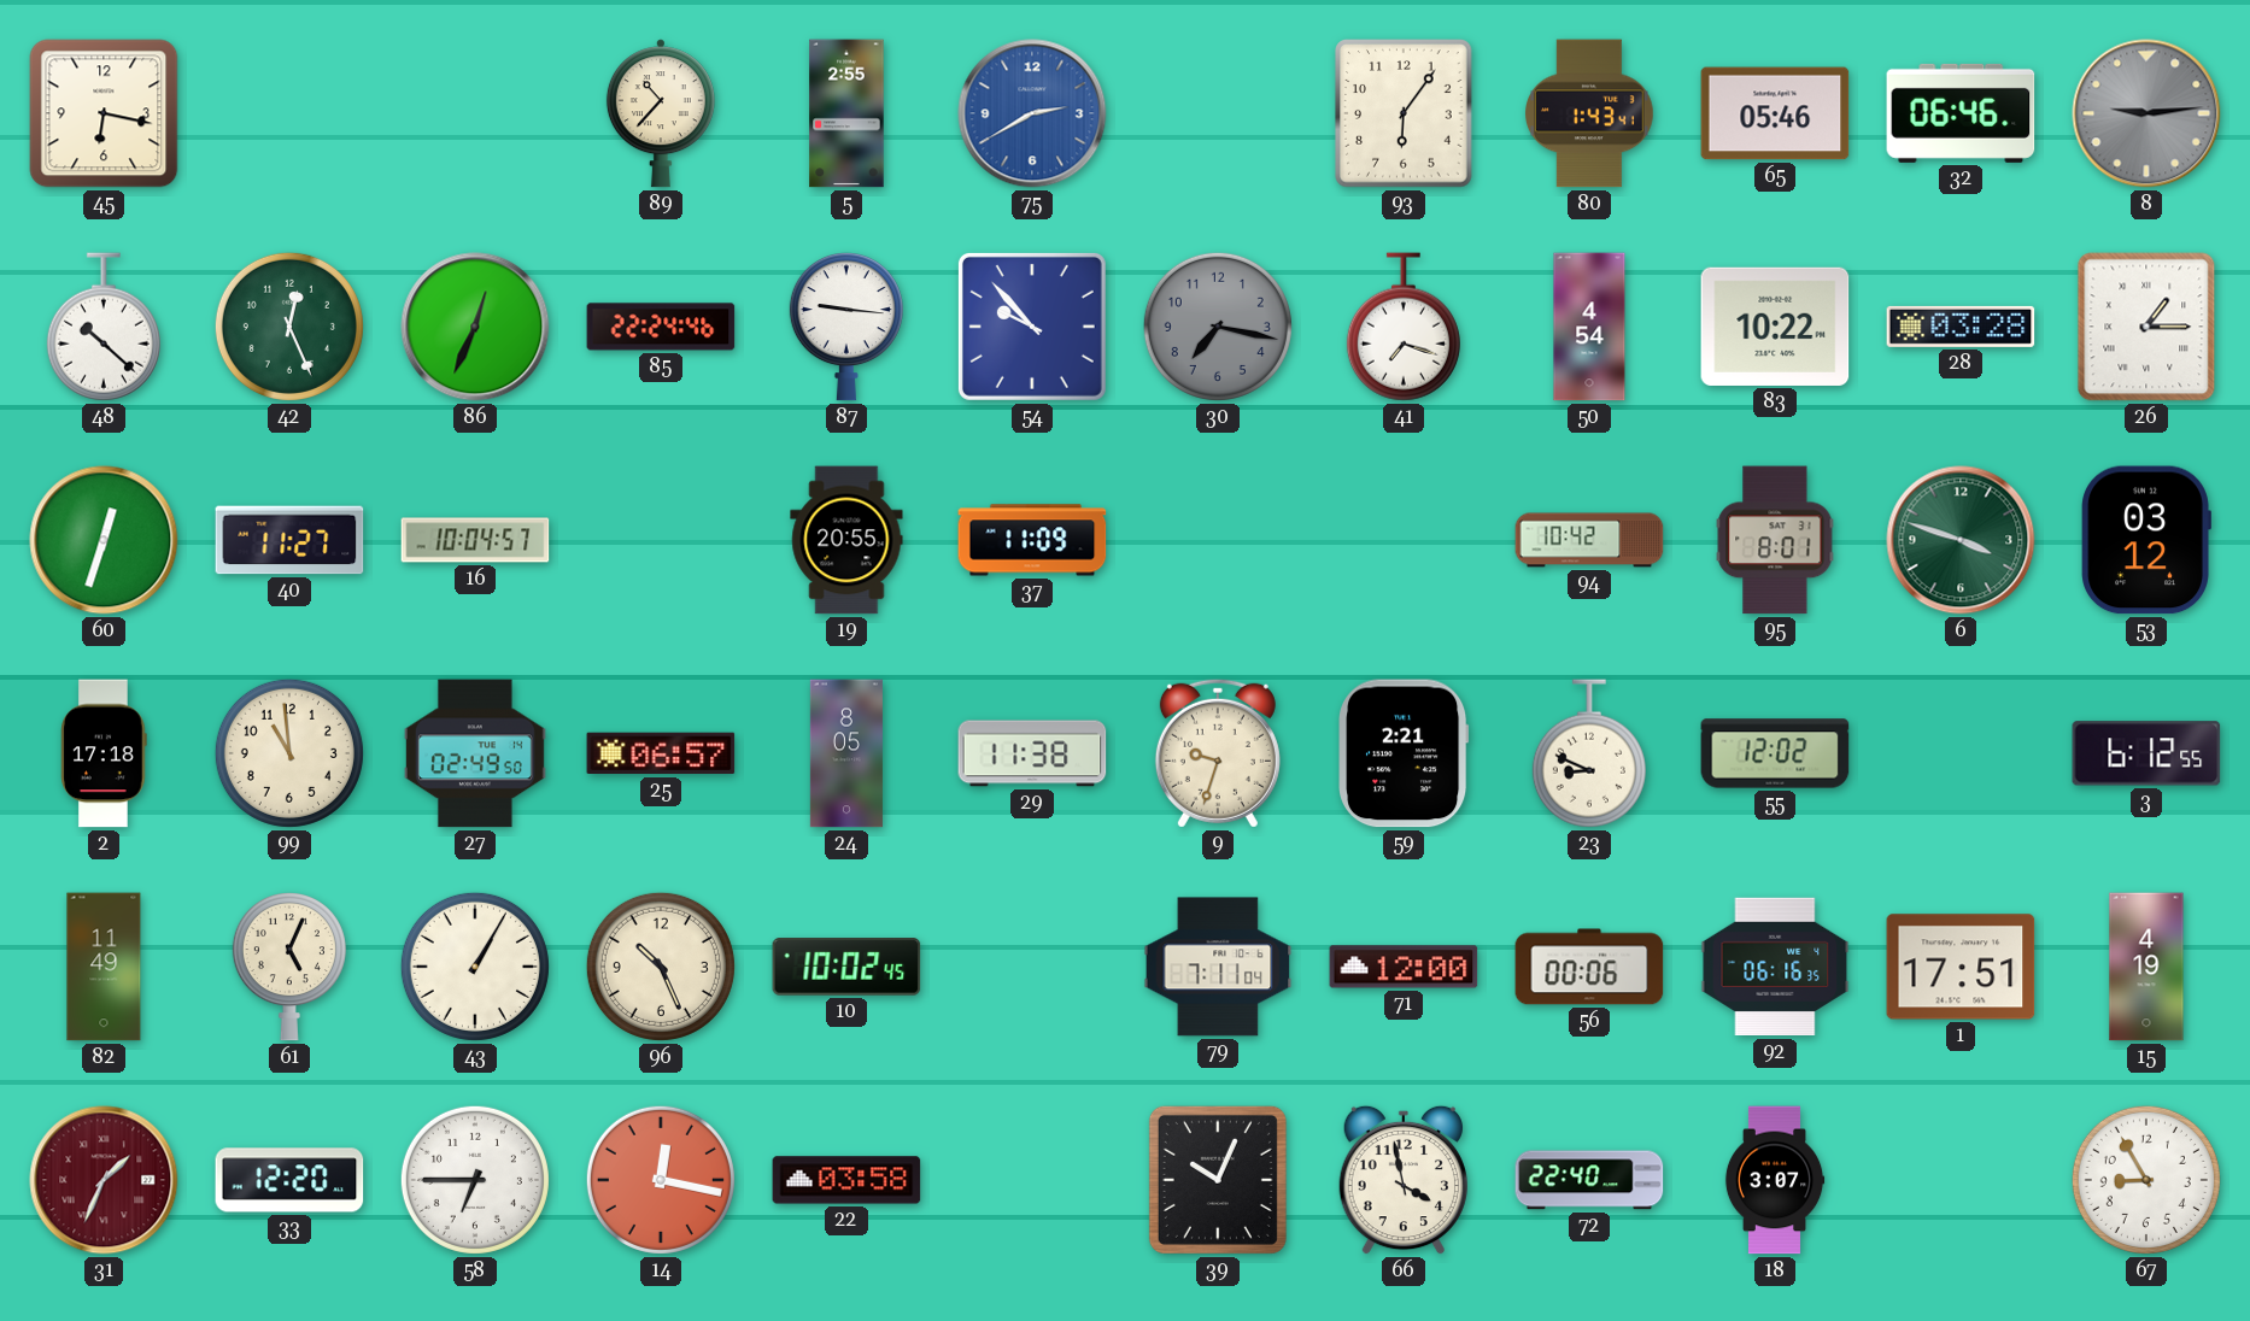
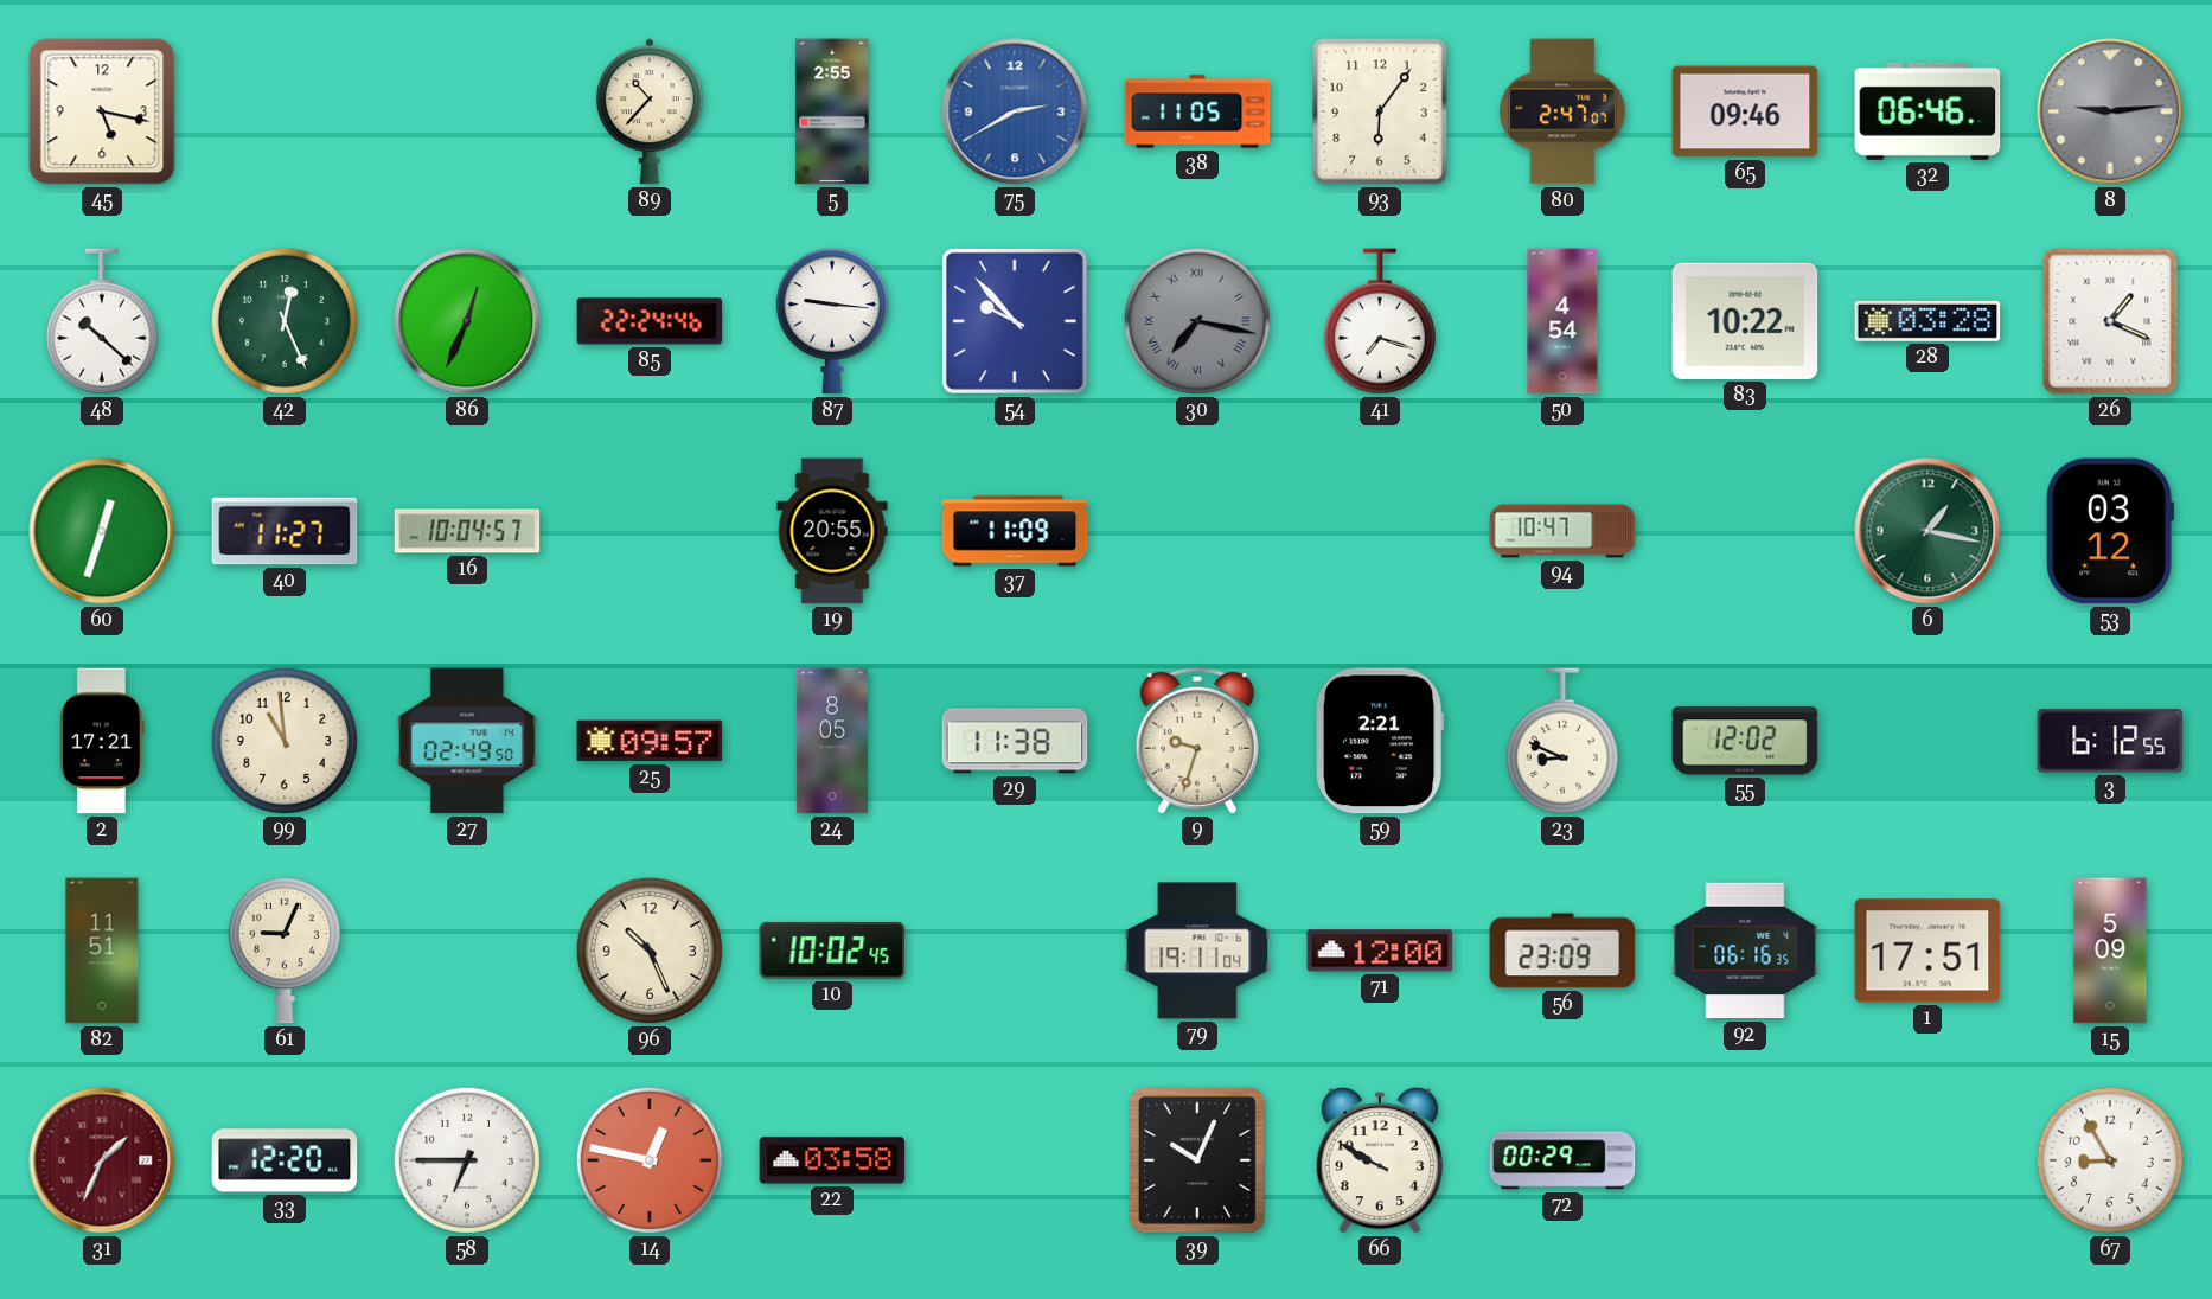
45: 6:17 -> 5:17
38: none -> 11:05
80: 1:43 -> 2:47
65: 05:46 -> 09:46
30 numerals: Arabic -> Roman
26: 1:15 -> 1:19
94: 10:42 -> 10:47
95: 8:01 -> none
6: 3:48 -> 1:17
2: 17:18 -> 17:21
25: 06:57 -> 09:57
82: 11:49 -> 11:51
61: 5:04 -> 9:04
43: 1:05 -> none
79: 7:11 -> 19:11
56: 00:06 -> 23:09
15: 4:19 -> 5:09
14: 12:17 -> 12:47
66: 3:58 -> 9:50
72: 22:40 -> 00:29
18: 3:07 -> none
